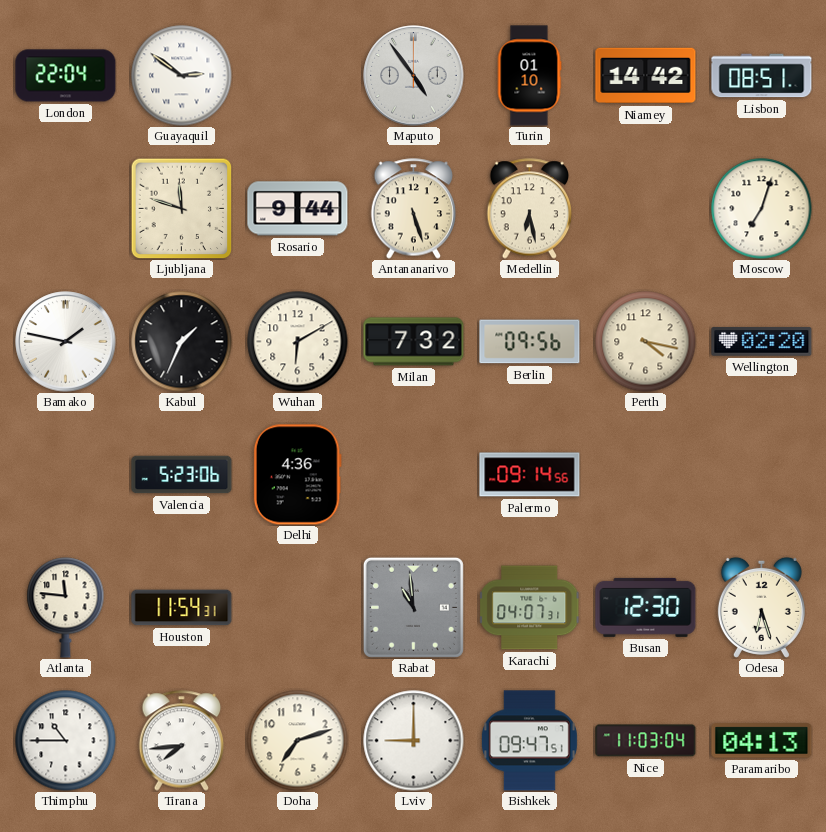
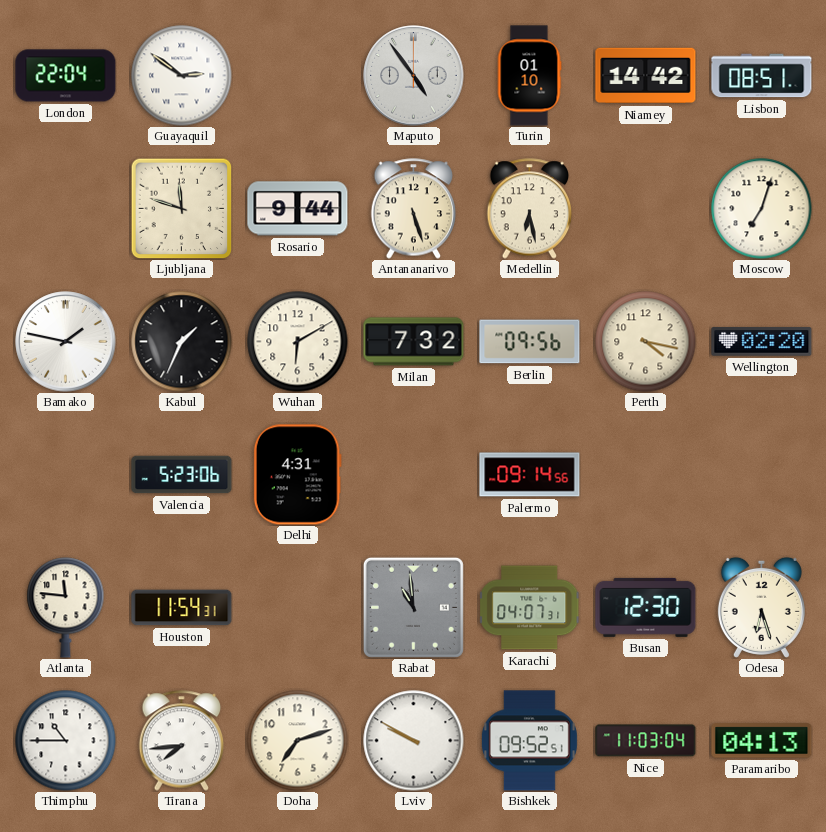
Delhi: 4:36 -> 4:31
Lviv: 9:00 -> 9:50
Bishkek: 09:47 -> 09:52
